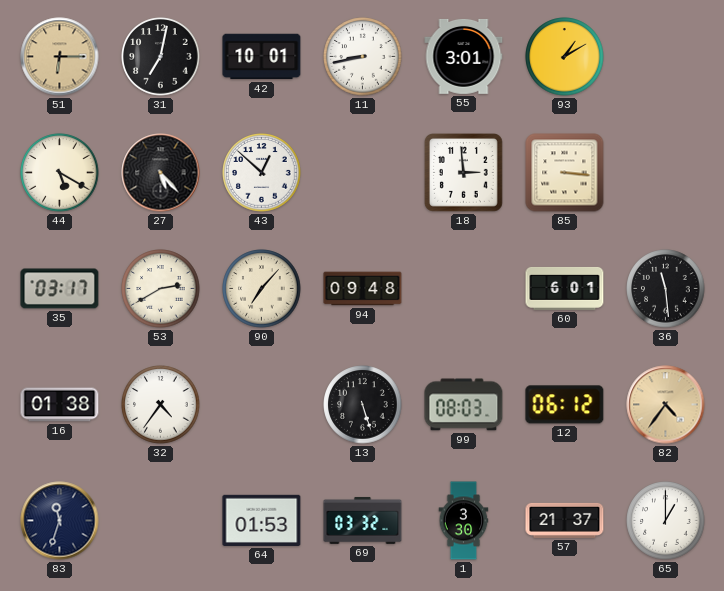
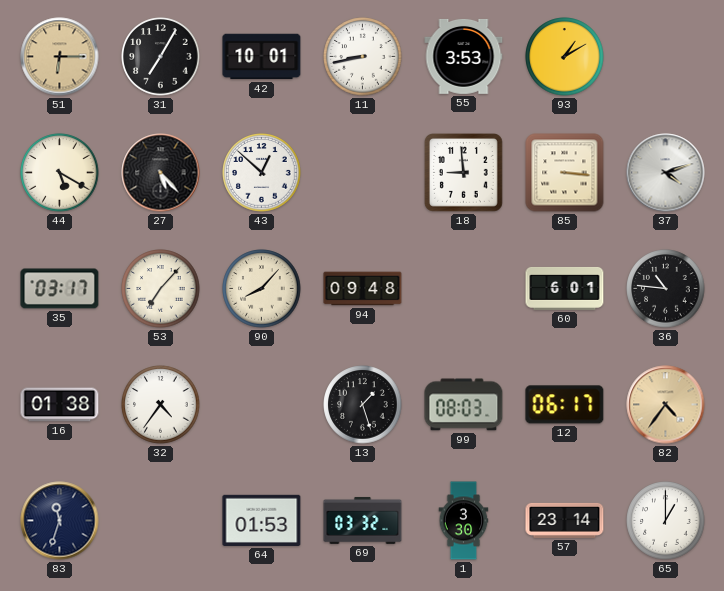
31: 7:02 -> 7:05
55: 3:01 -> 3:53
18: 2:59 -> 8:59
37: none -> 4:12
53: 2:40 -> 7:07
90: 7:07 -> 8:07
36: 11:29 -> 10:46
13: 5:27 -> 1:27
12: 06:12 -> 06:17
57: 21:37 -> 23:14
